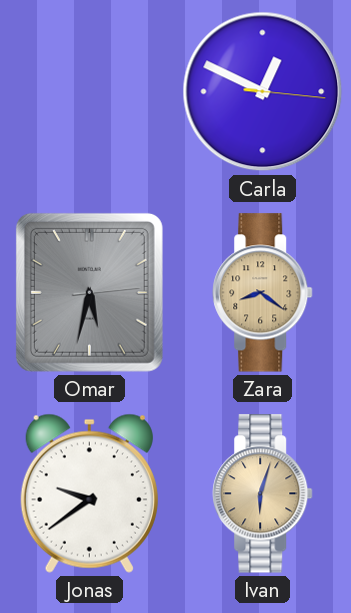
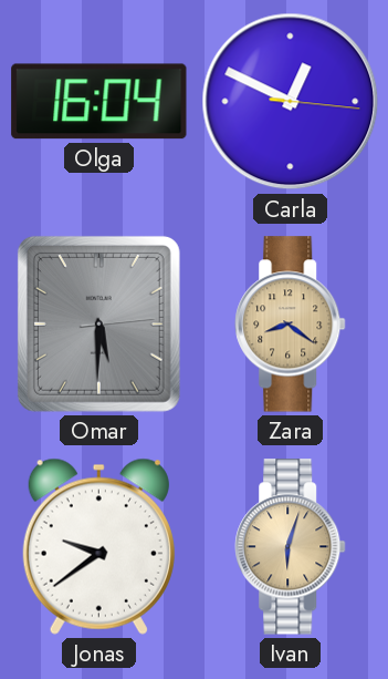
Olga: none -> 16:04
Omar: 5:32 -> 5:30
